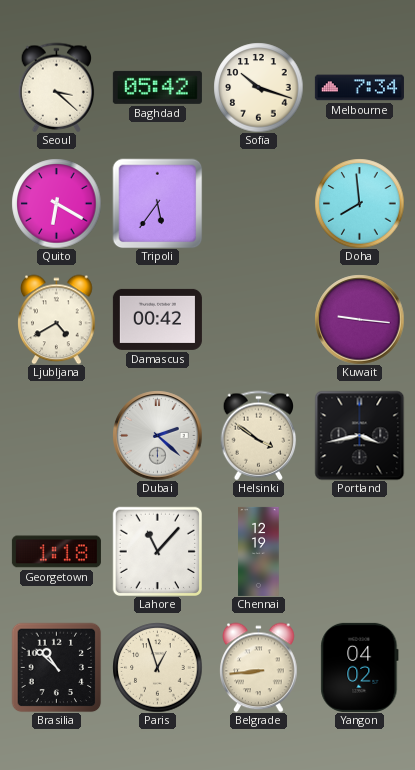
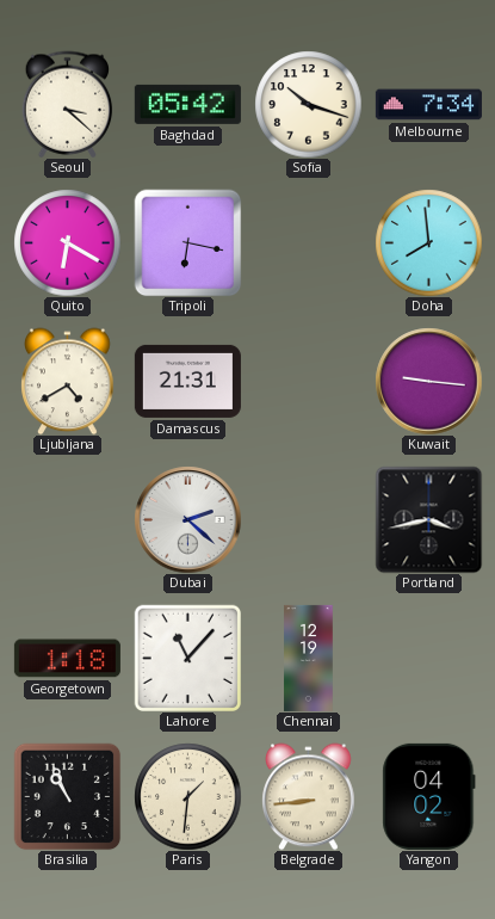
Tripoli: 5:36 -> 6:17
Damascus: 00:42 -> 21:31
Helsinki: 3:51 -> none
Brasilia: 10:52 -> 10:56
Paris: 12:57 -> 1:31
